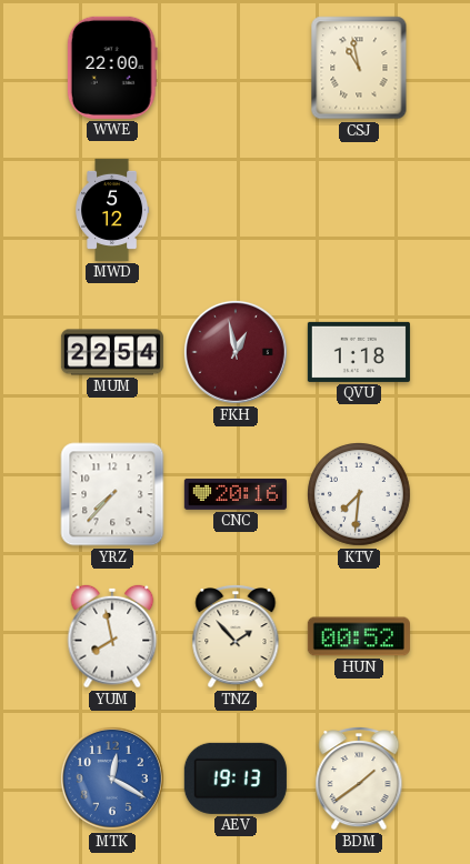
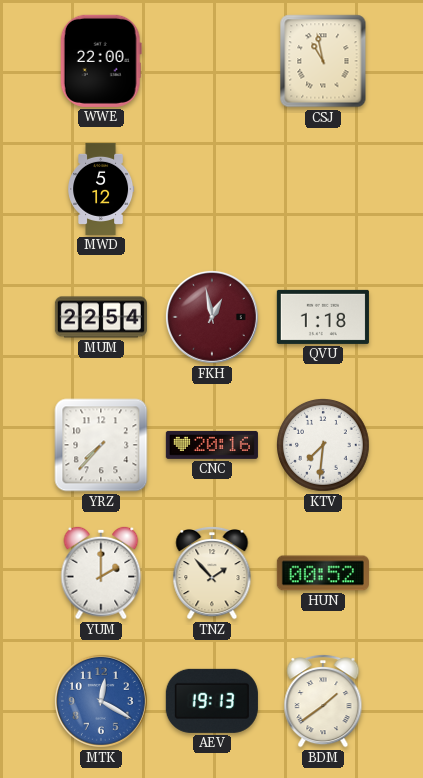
YUM: 7:58 -> 2:00
